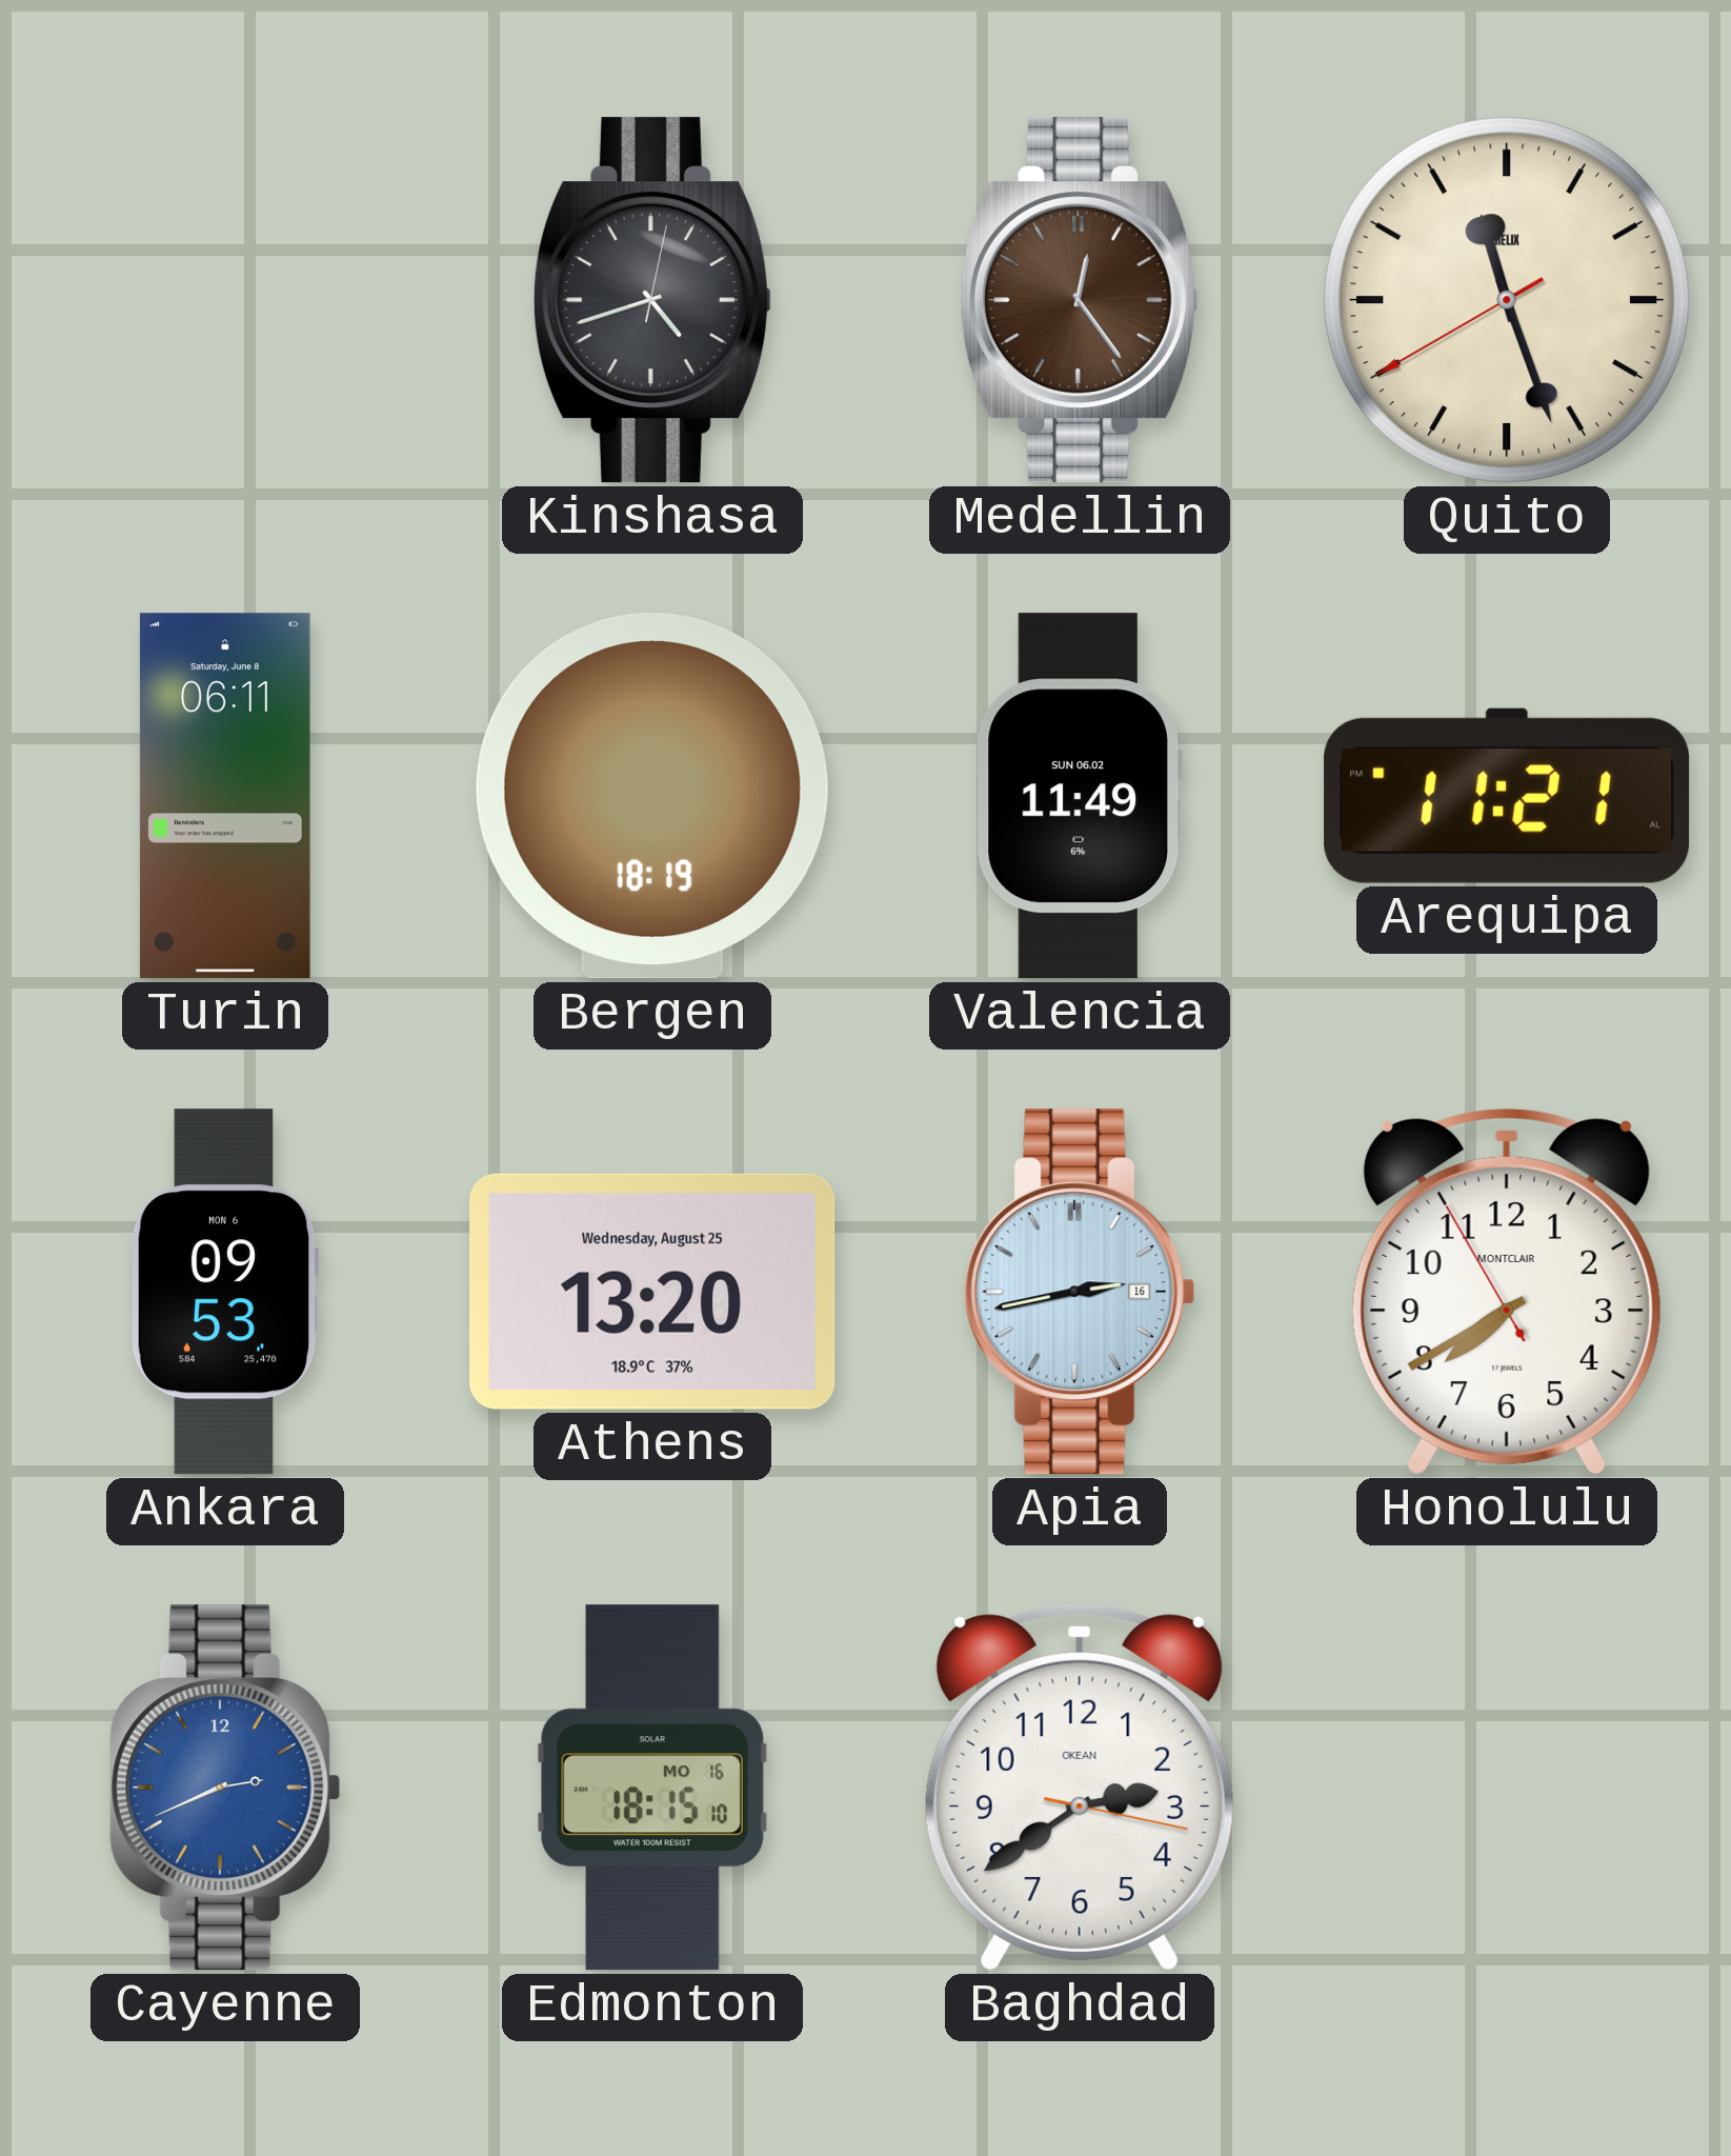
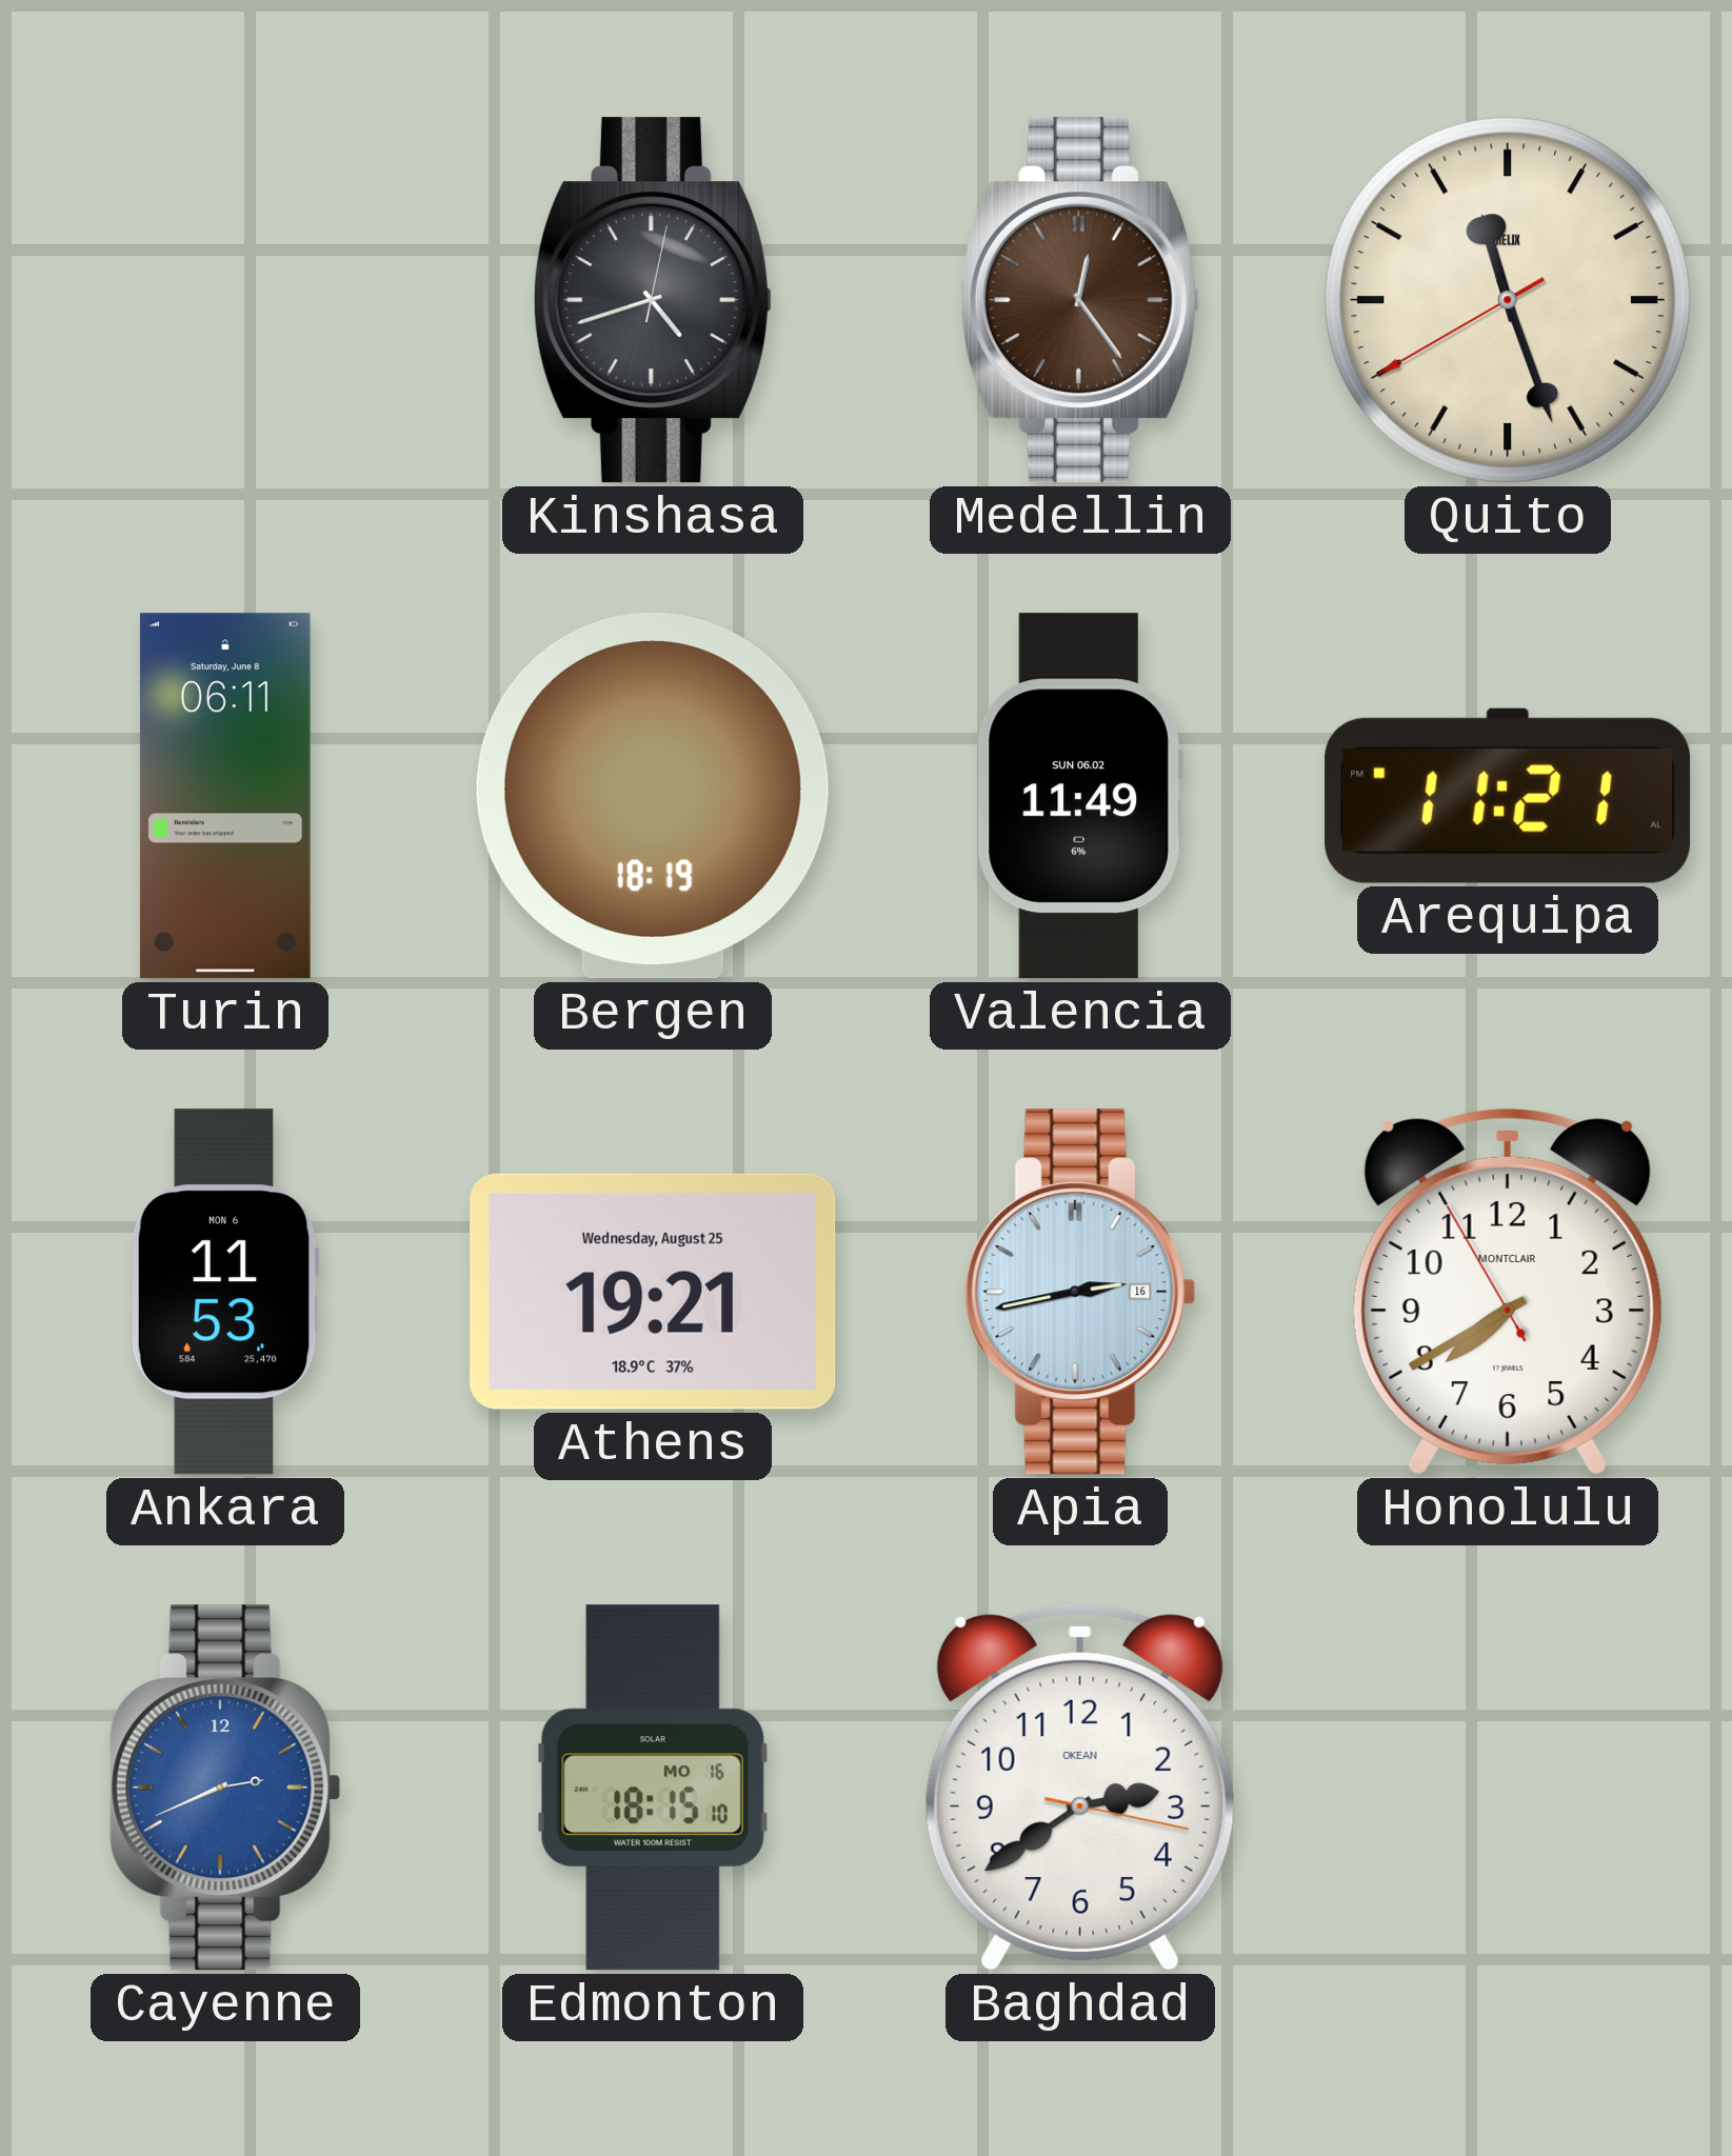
Ankara: 09:53 -> 11:53
Athens: 13:20 -> 19:21
